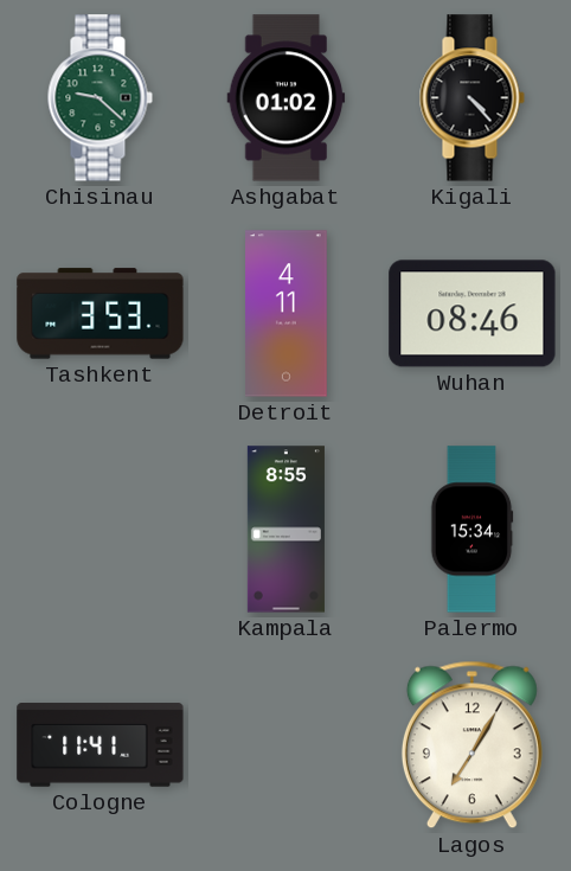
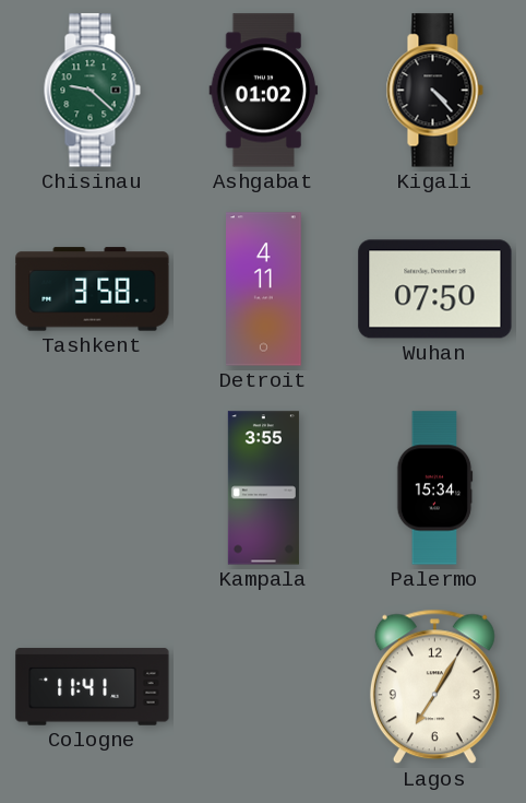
Tashkent: 3:53 -> 3:58
Wuhan: 08:46 -> 07:50
Kampala: 8:55 -> 3:55
